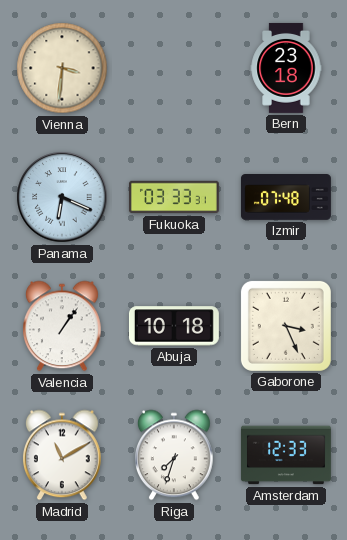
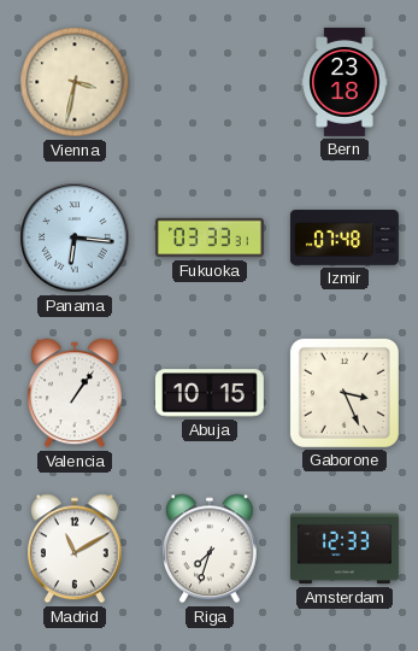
Vienna: 3:31 -> 3:32
Panama: 6:19 -> 6:16
Abuja: 10:18 -> 10:15
